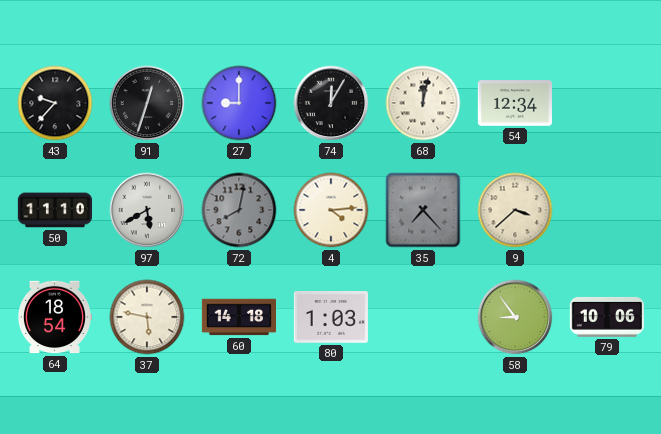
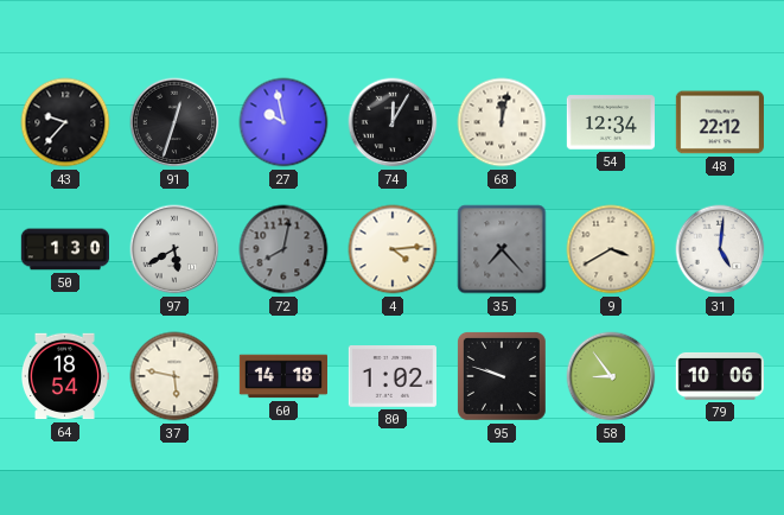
27: 9:00 -> 9:58
48: none -> 22:12
50: 11:10 -> 1:30
9: 3:38 -> 3:40
31: none -> 5:01
80: 1:03 -> 1:02
95: none -> 9:48
